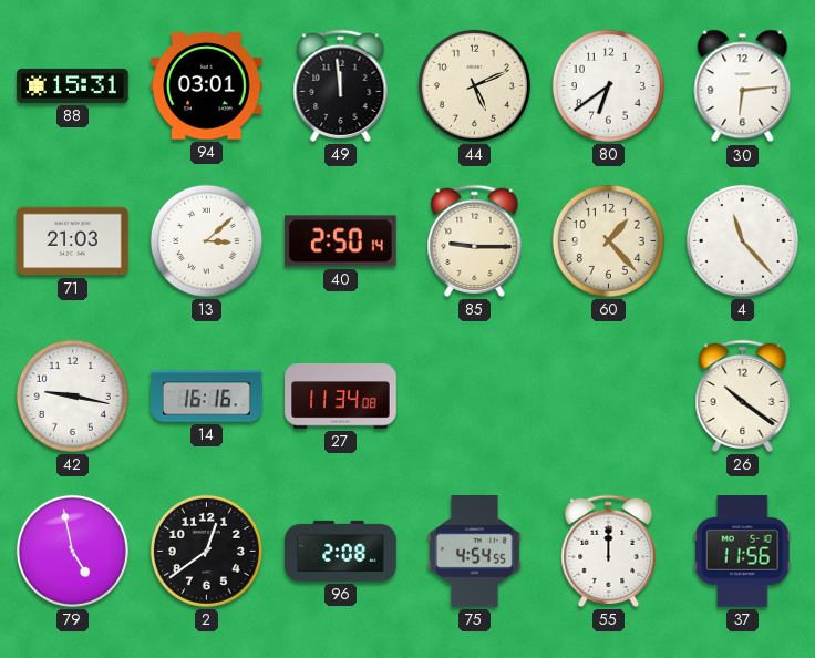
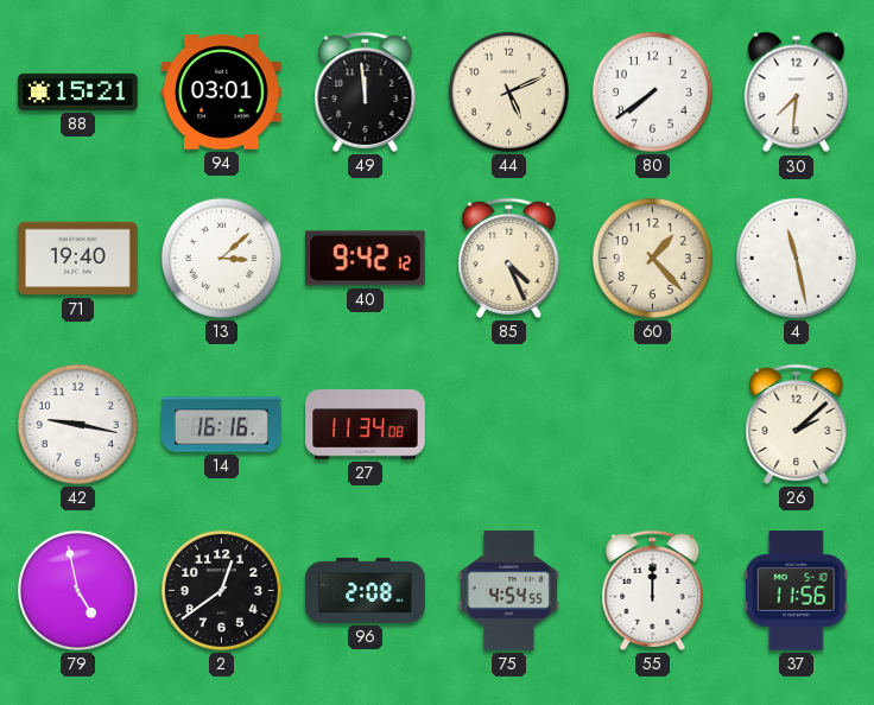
88: 15:31 -> 15:21
80: 6:39 -> 7:39
30: 6:14 -> 7:31
71: 21:03 -> 19:40
40: 2:50 -> 9:42
85: 9:15 -> 4:26
4: 11:23 -> 11:28
26: 10:21 -> 2:08
